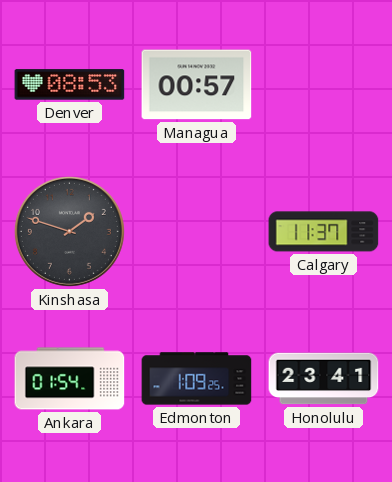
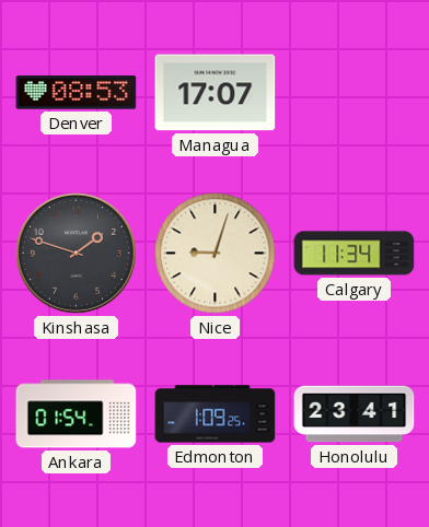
Managua: 00:57 -> 17:07
Nice: none -> 9:03
Calgary: 11:37 -> 11:34
